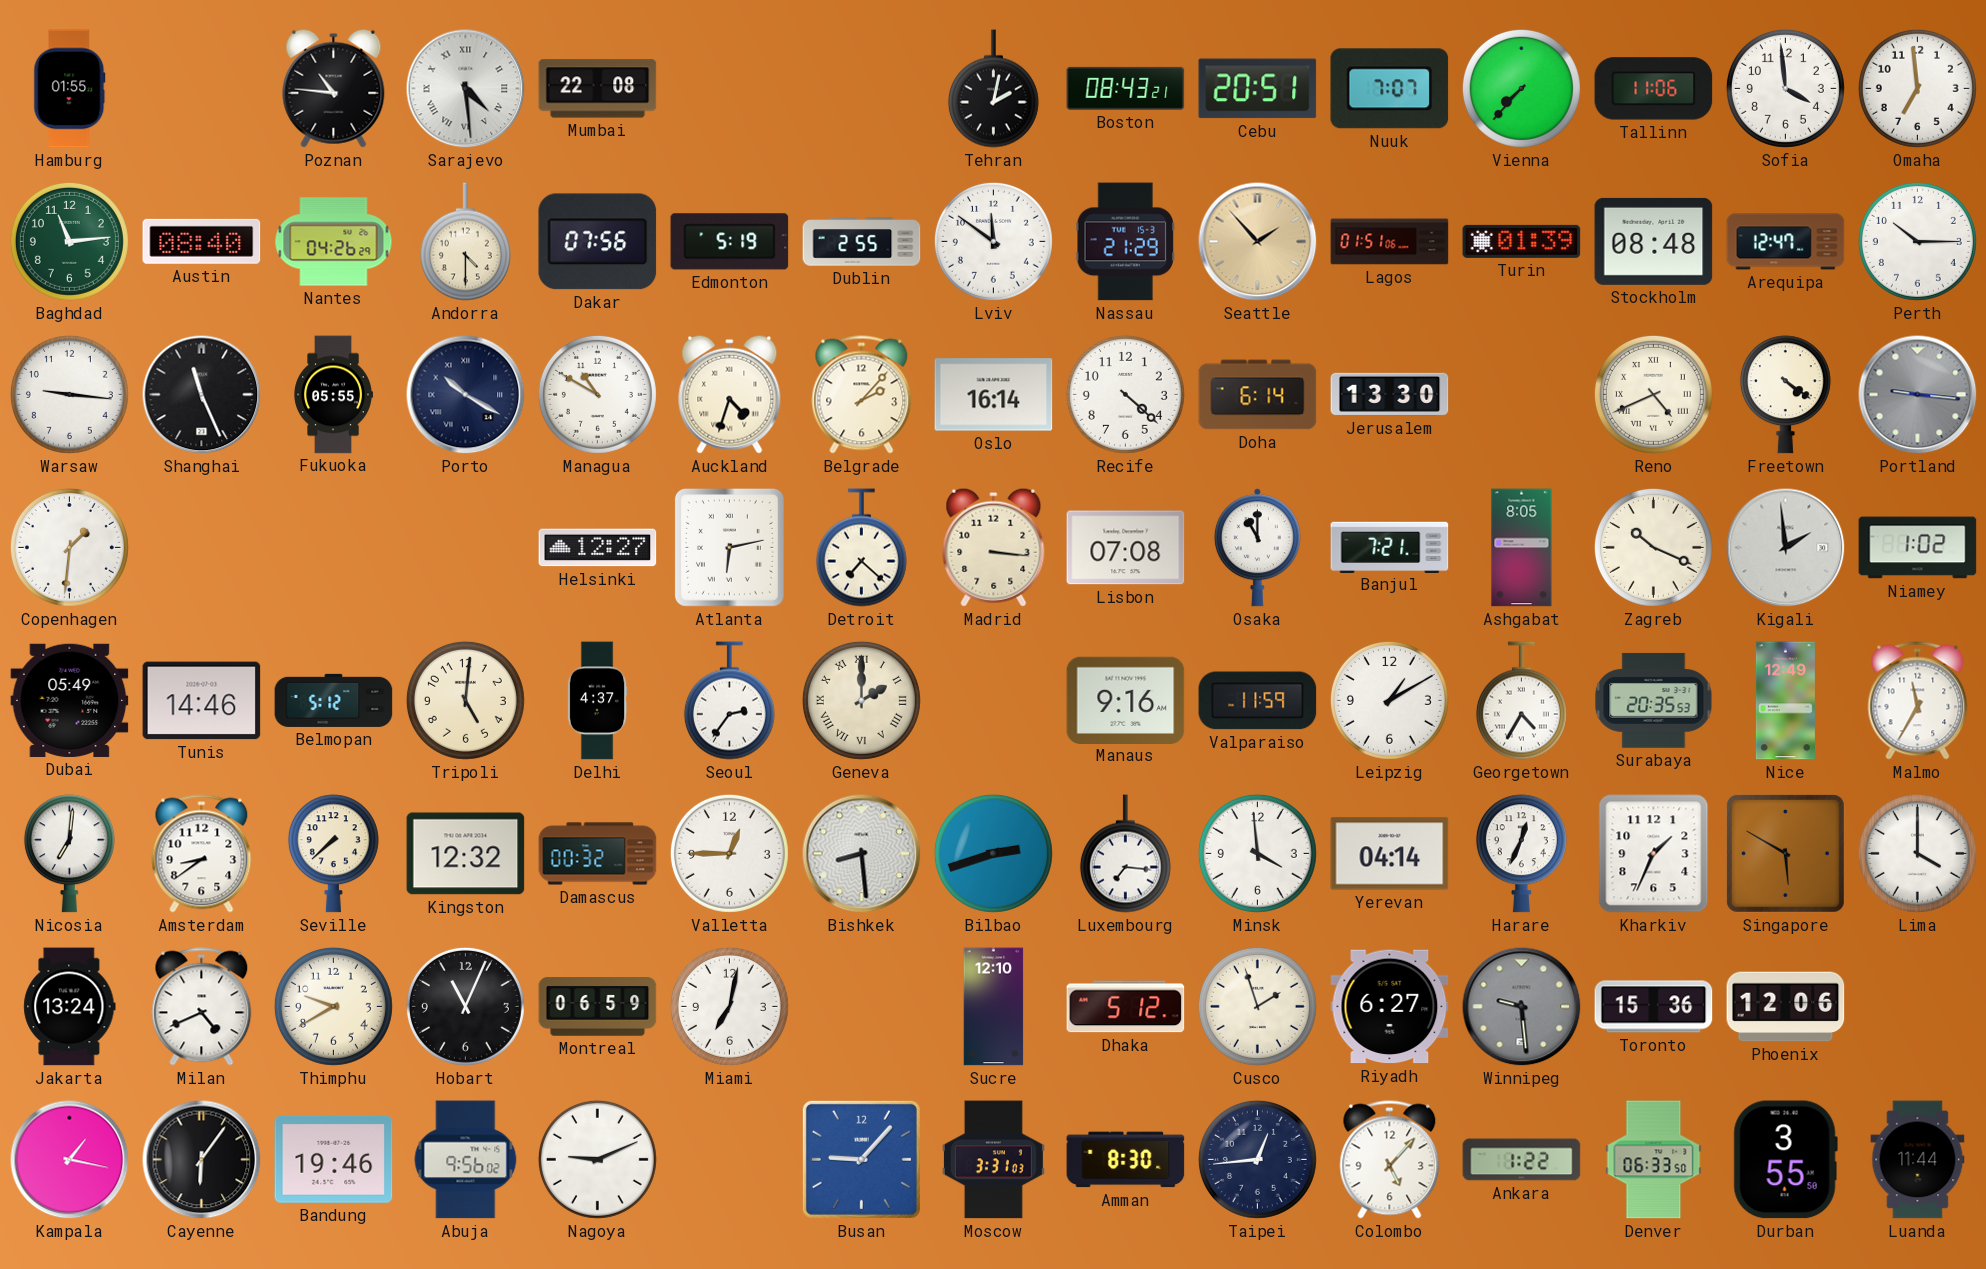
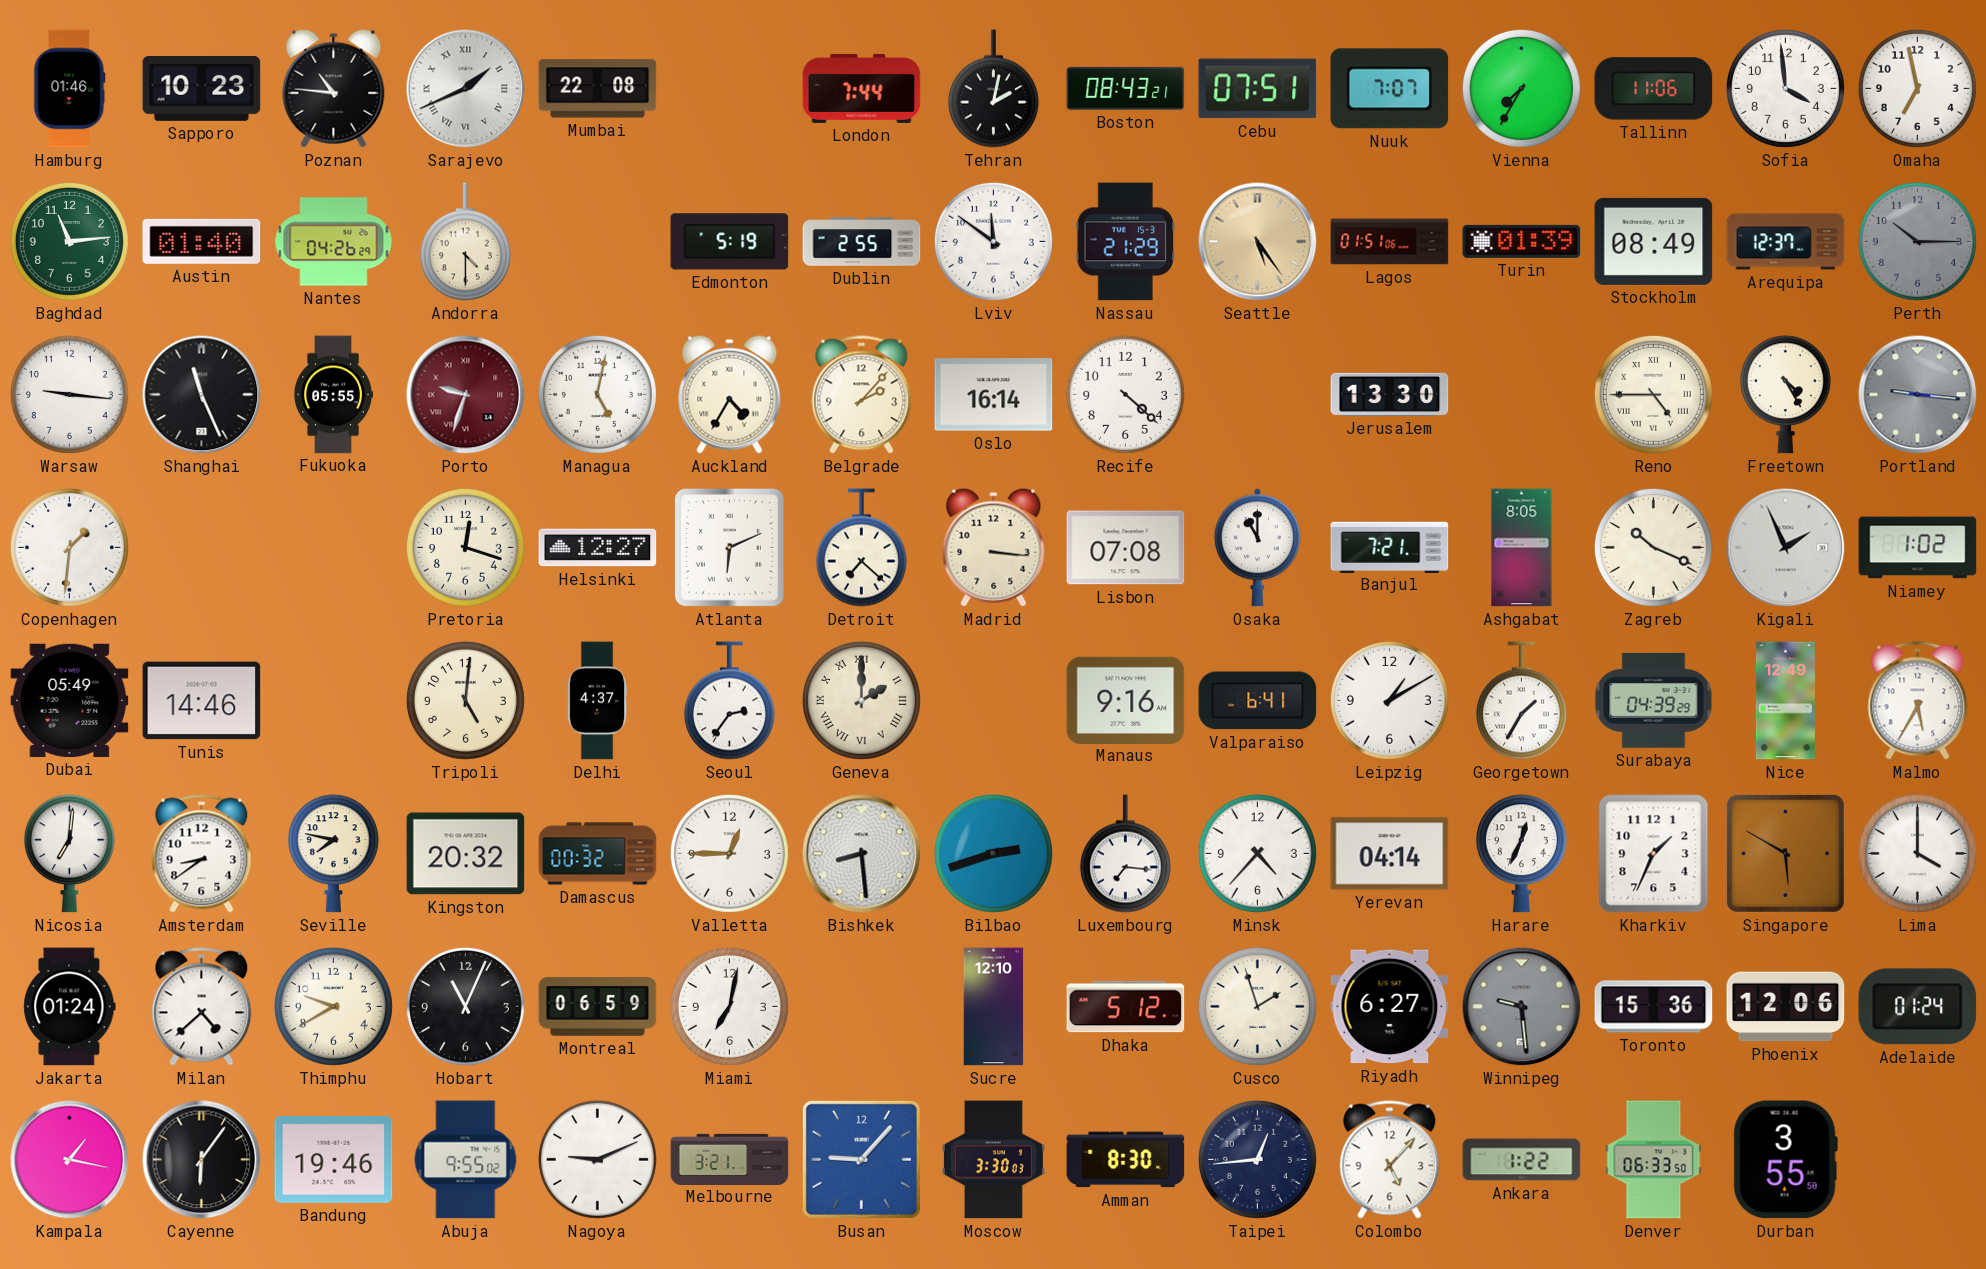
Hamburg: 01:55 -> 01:46
Sapporo: none -> 10:23
Sarajevo: 4:29 -> 1:41
London: none -> 7:44
Cebu: 20:51 -> 07:51
Vienna: 7:37 -> 7:35
Omaha: 6:59 -> 6:58
Austin: 08:40 -> 01:40
Dakar: 07:56 -> none
Seattle: 1:53 -> 5:24
Stockholm: 08:48 -> 08:49
Arequipa: 12:47 -> 12:37
Perth dial: white -> grey
Porto: 10:20 -> 9:33
Porto dial: navy -> burgundy
Managua: 10:50 -> 5:02
Auckland: 4:33 -> 4:35
Doha: 6:14 -> none
Reno: 4:41 -> 4:45
Freetown: 4:21 -> 4:25
Pretoria: none -> 12:18
Atlanta: 6:13 -> 6:11
Kigali: 1:59 -> 1:56
Belmopan: 5:12 -> none
Valparaiso: 11:59 -> 6:41
Georgetown: 4:35 -> 1:35
Surabaya: 20:35 -> 04:39
Malmo: 11:35 -> 5:35
Seville: 7:38 -> 7:47
Kingston: 12:32 -> 20:32
Minsk: 3:59 -> 4:37
Jakarta: 13:24 -> 01:24
Milan: 4:41 -> 4:38
Adelaide: none -> 01:24
Abuja: 9:56 -> 9:55
Melbourne: none -> 3:21
Moscow: 3:31 -> 3:30
Luanda: 11:44 -> none
